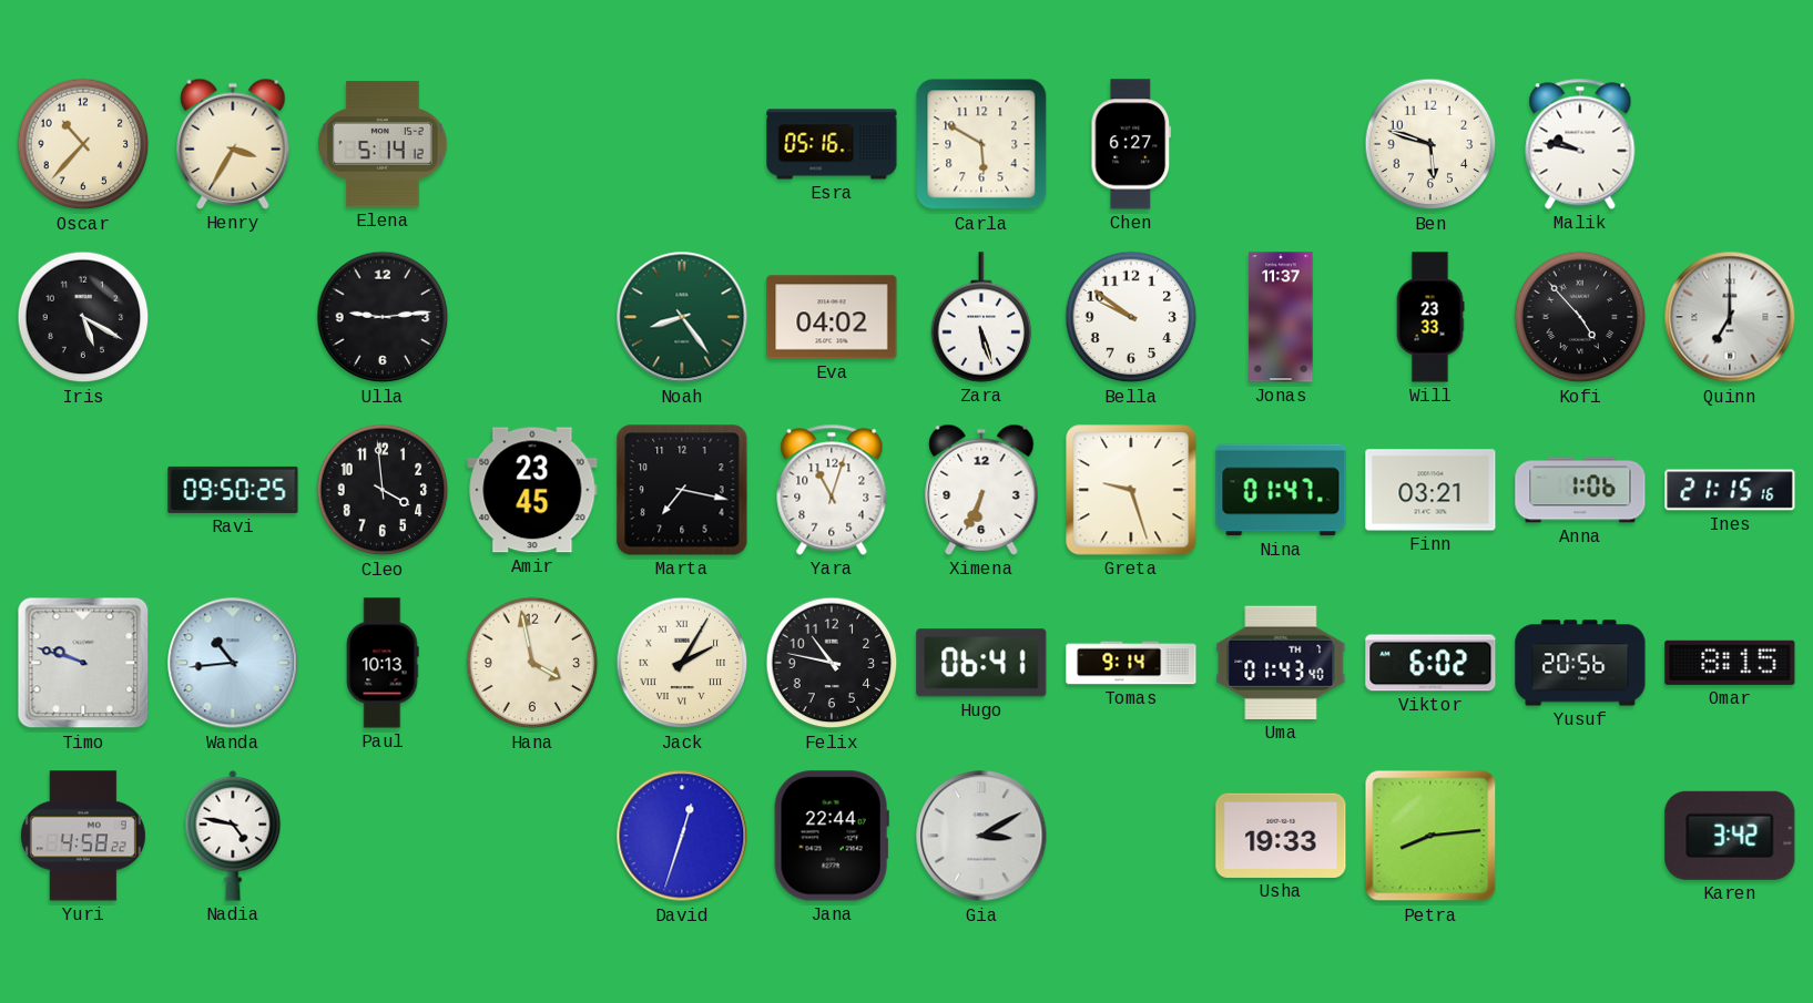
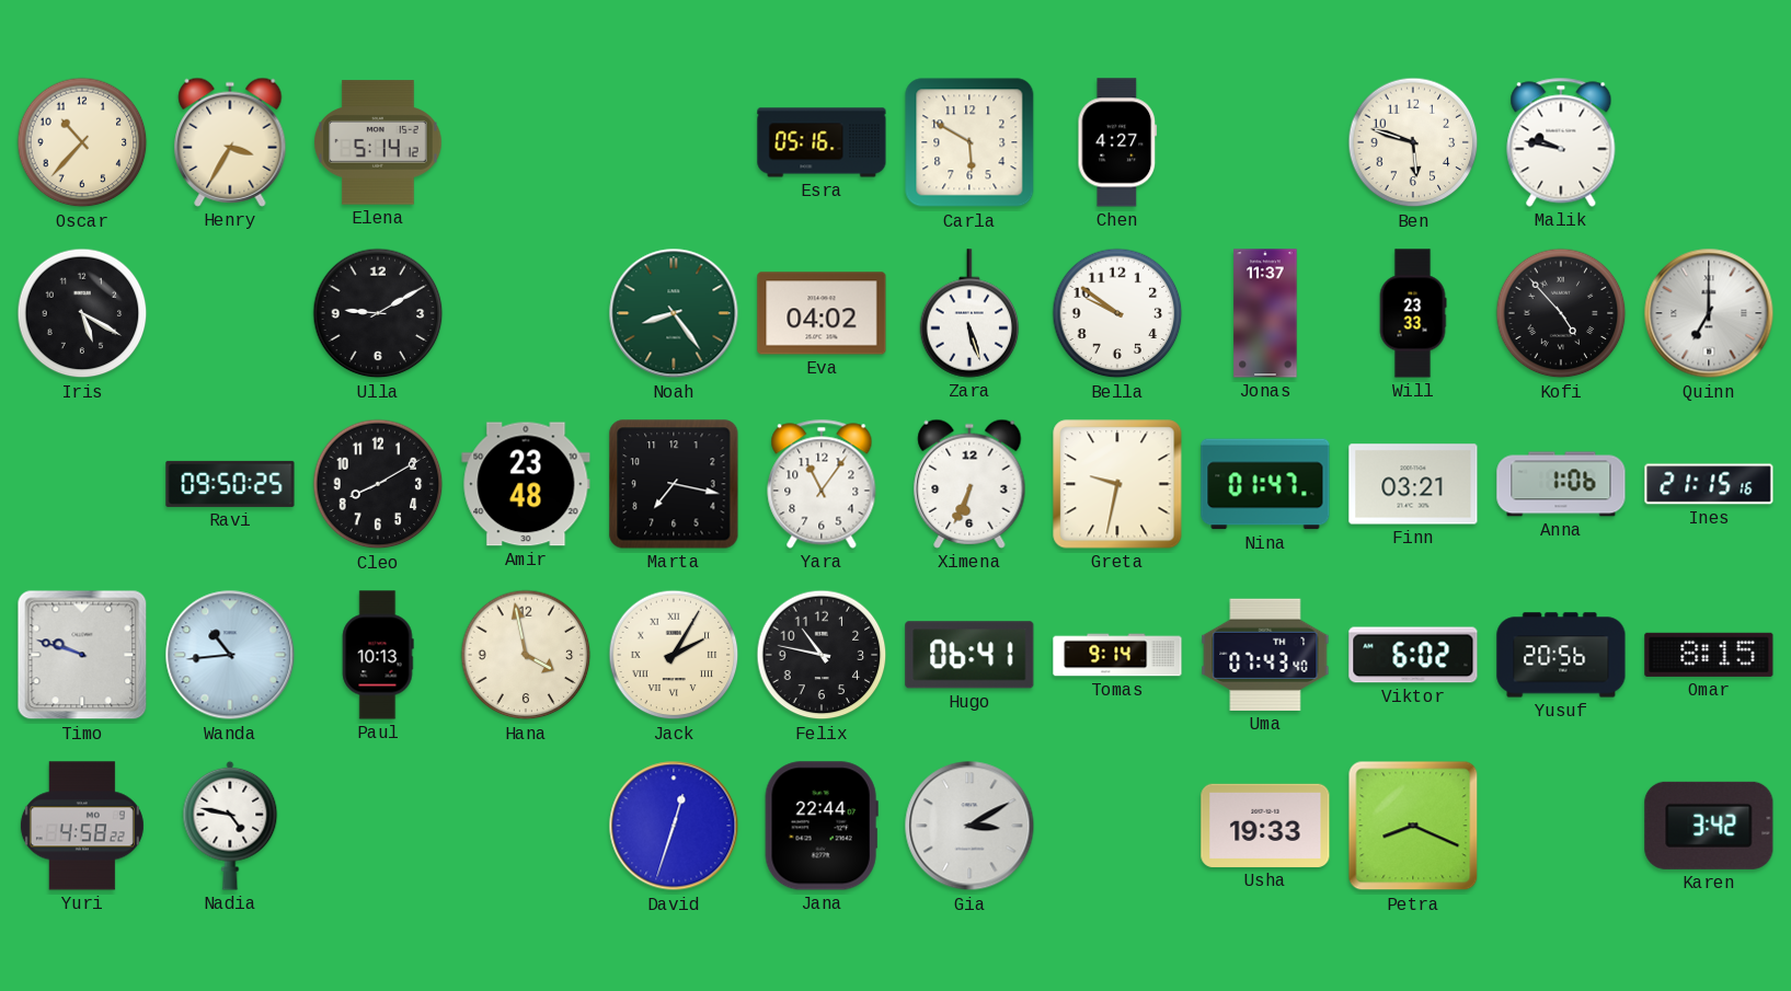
Chen: 6:27 -> 4:27
Ulla: 9:14 -> 9:10
Cleo: 3:59 -> 8:10
Amir: 23:45 -> 23:48
Yara: 11:03 -> 11:06
Greta: 9:27 -> 9:32
Uma: 01:43 -> 07:43
Petra: 8:14 -> 8:19
